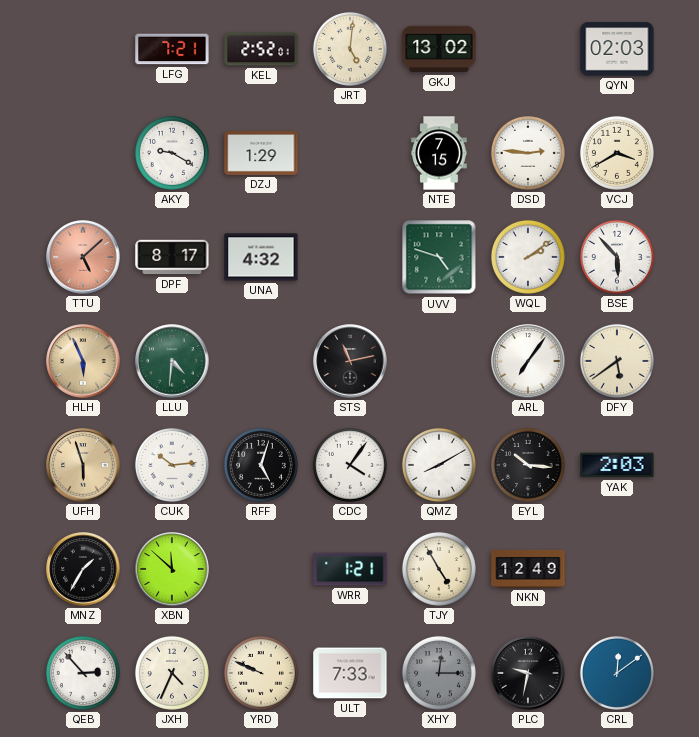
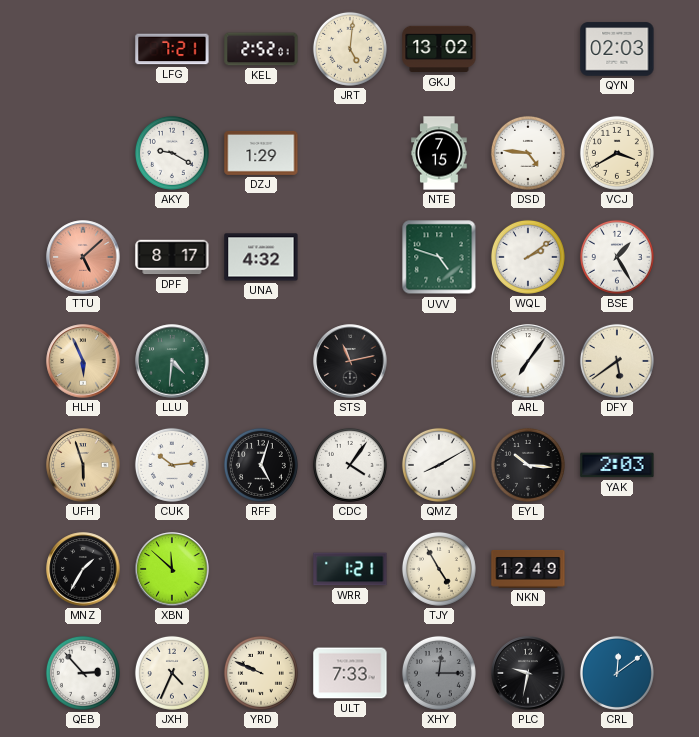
DSD: 2:46 -> 4:46
BSE: 5:53 -> 1:25
